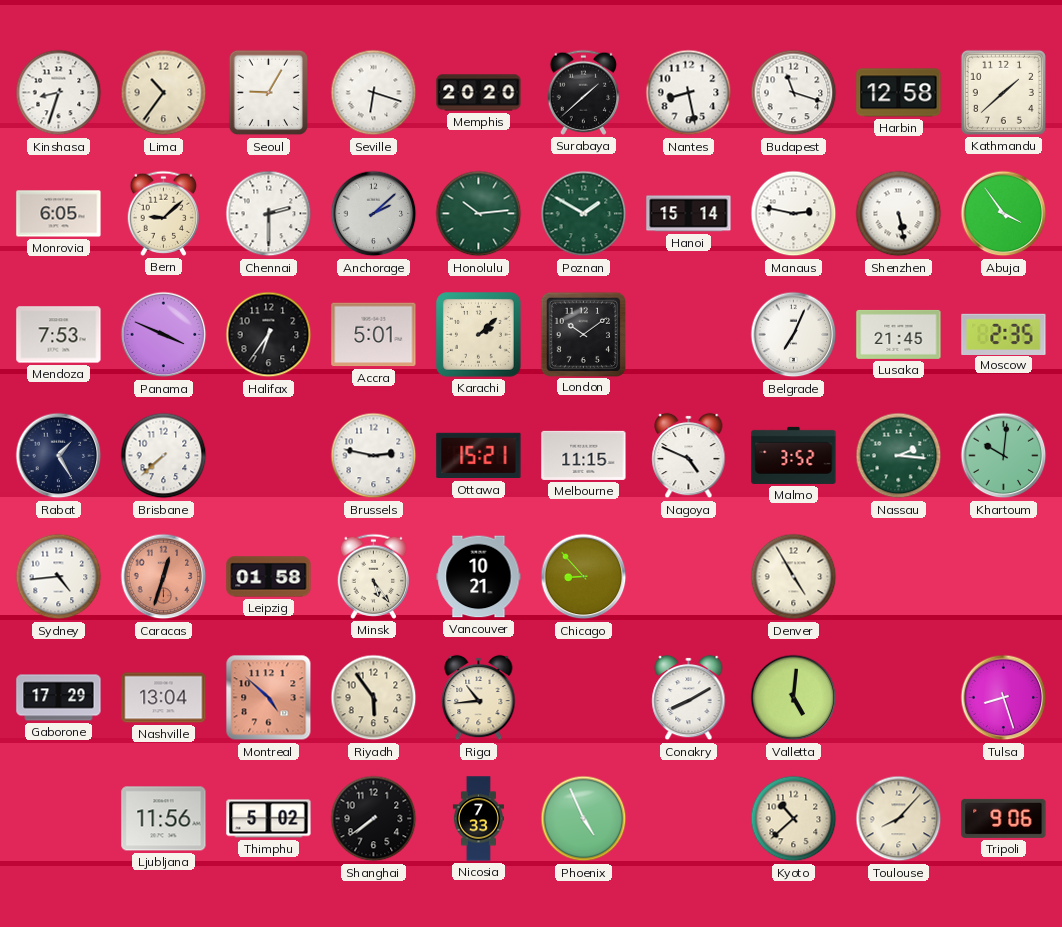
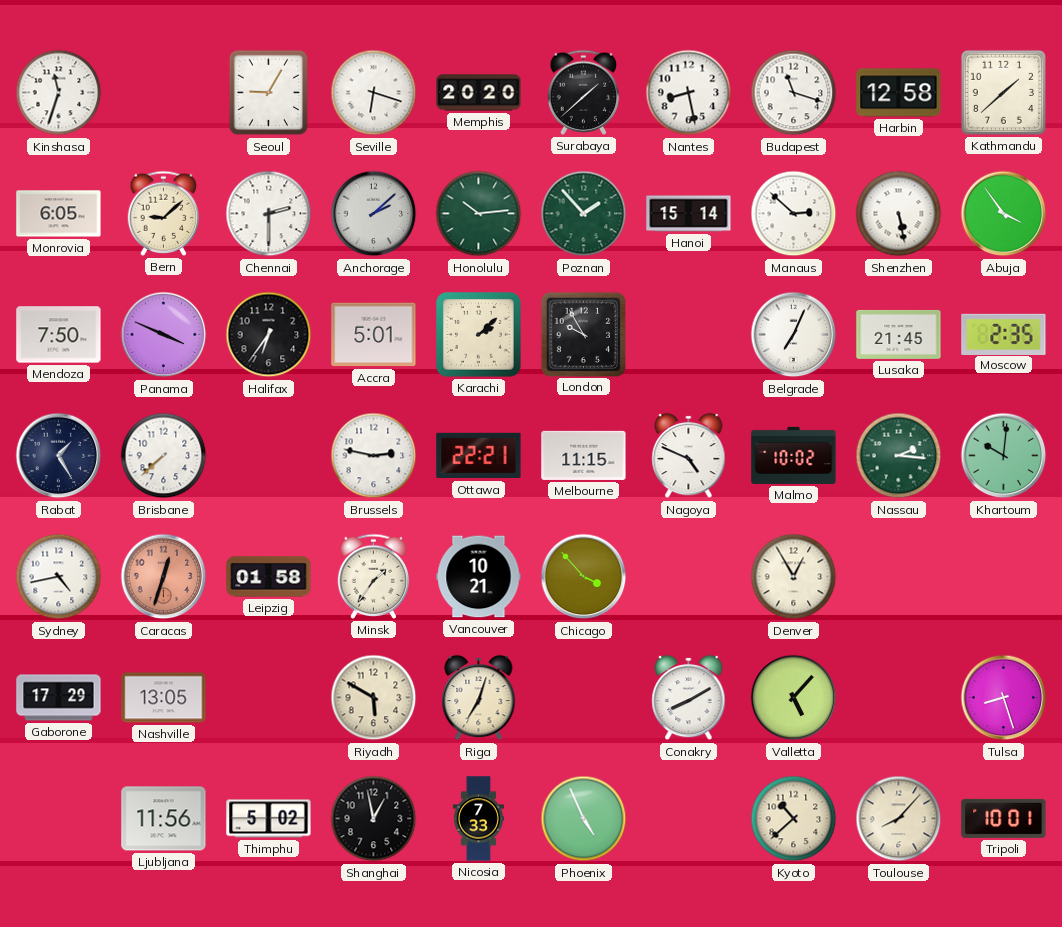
Kinshasa: 8:33 -> 11:33
Lima: 10:36 -> none
Poznan: 1:50 -> 1:53
Manaus: 2:47 -> 2:52
Mendoza: 7:53 -> 7:50
London: 10:09 -> 9:55
Ottawa: 15:21 -> 22:21
Malmo: 3:52 -> 10:02
Sydney: 4:44 -> 4:43
Minsk: 5:24 -> 1:36
Chicago: 8:53 -> 3:53
Denver: 4:55 -> 12:55
Nashville: 13:04 -> 13:05
Montreal: 4:52 -> none
Riyadh: 5:54 -> 5:50
Riga: 10:44 -> 7:03
Valletta: 5:01 -> 5:07
Shanghai: 7:39 -> 12:58
Tripoli: 9:06 -> 10:01
